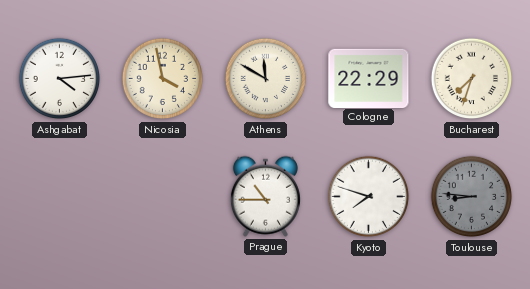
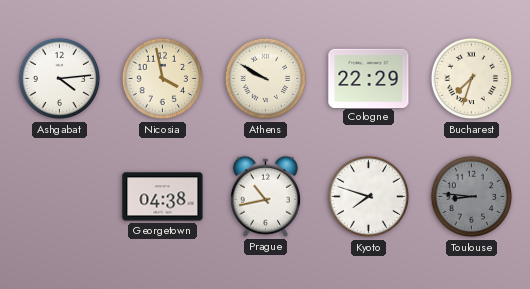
Athens: 11:50 -> 9:50
Georgetown: none -> 04:38
Prague: 10:45 -> 10:43
